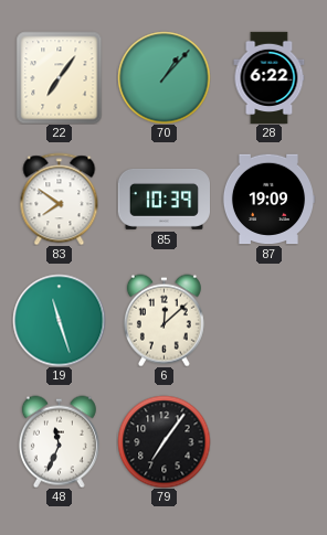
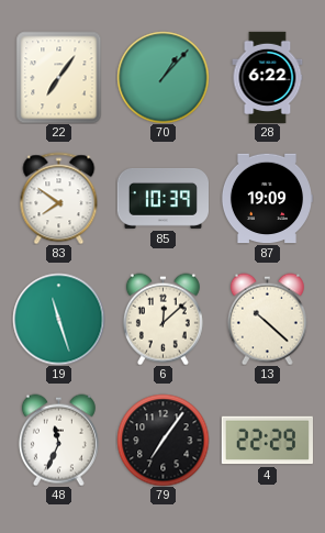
13: none -> 10:22
4: none -> 22:29
